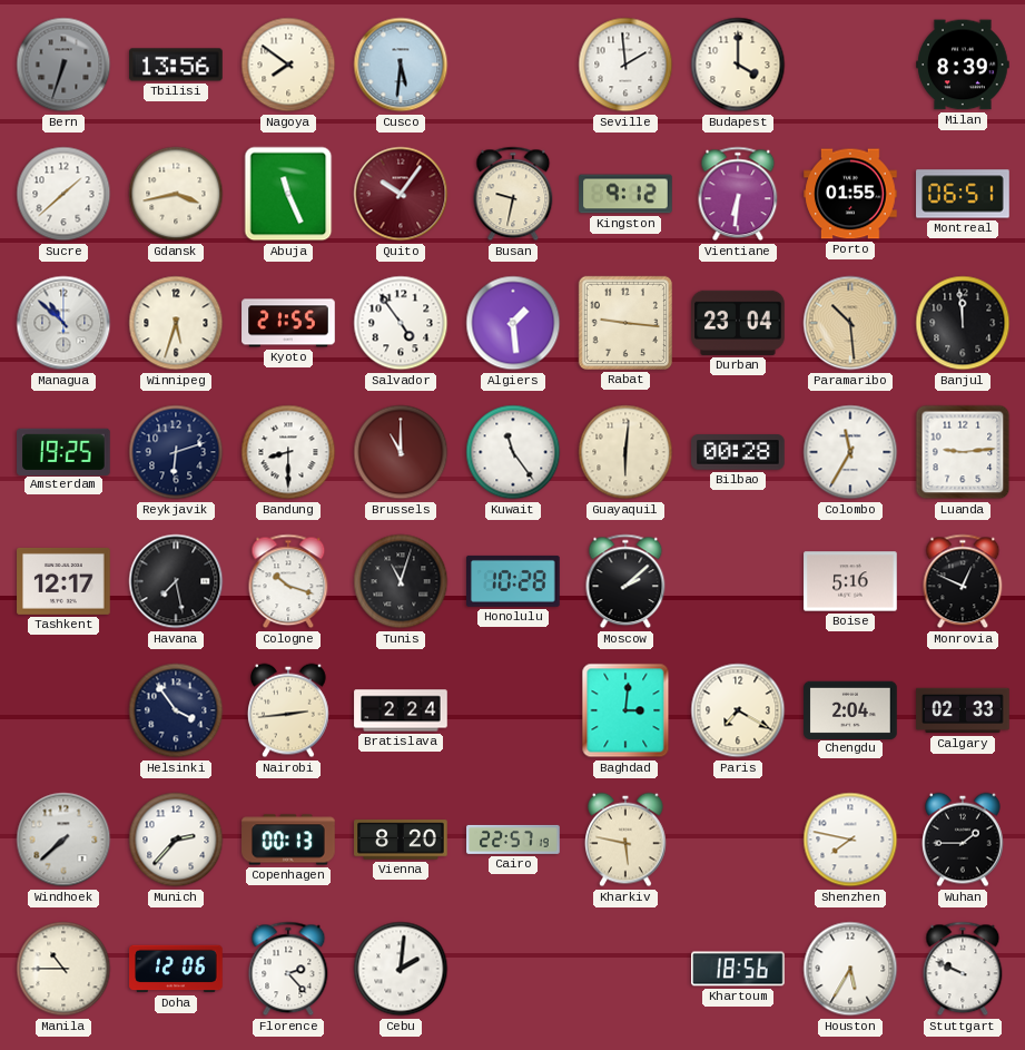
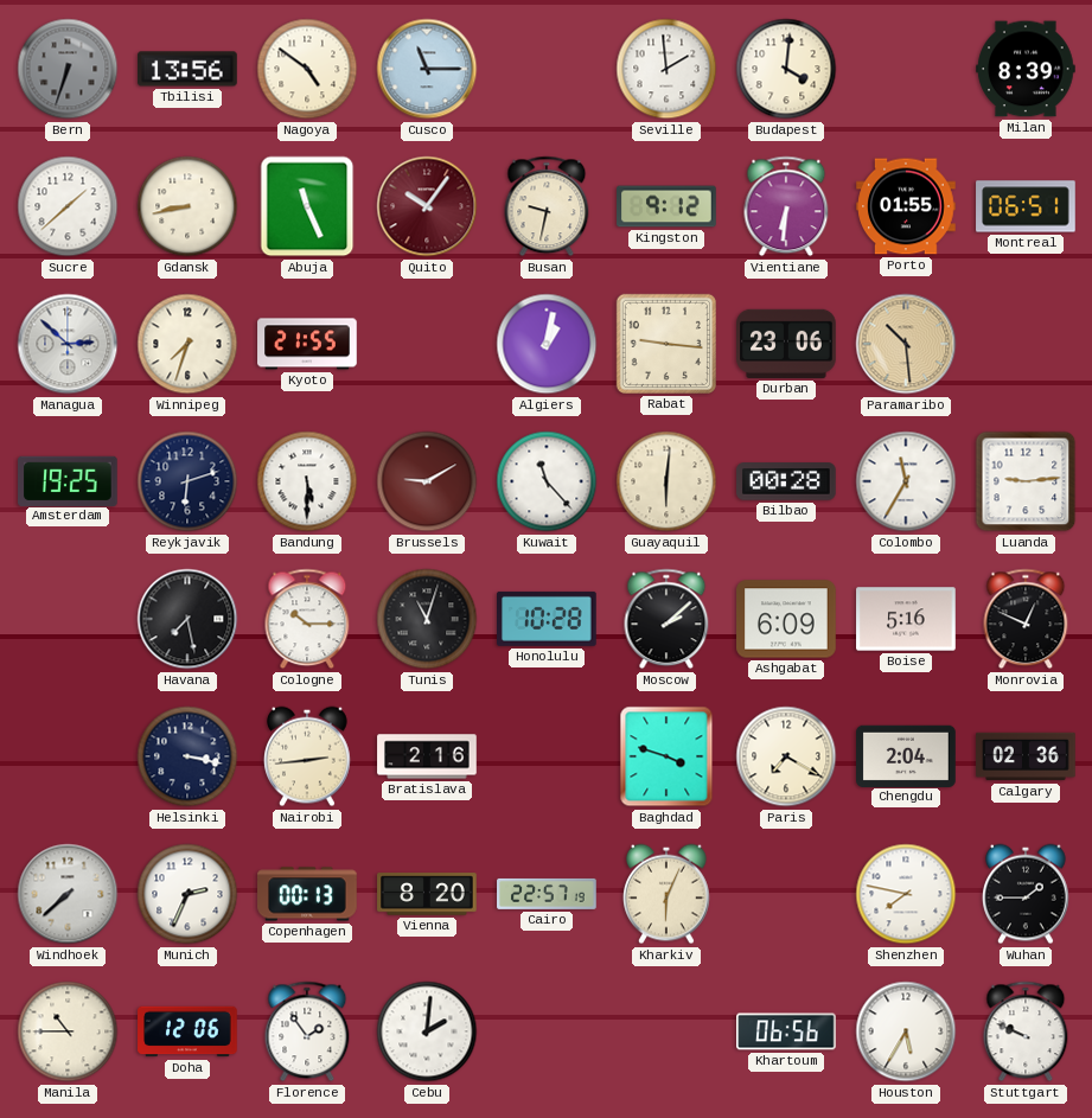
Nagoya: 7:51 -> 4:51
Cusco: 5:31 -> 11:15
Budapest: 4:00 -> 4:01
Gdansk: 3:43 -> 8:43
Managua: 10:52 -> 2:52
Winnipeg: 5:33 -> 7:33
Salvador: 4:54 -> none
Algiers: 1:29 -> 1:02
Durban: 23:04 -> 23:06
Banjul: 11:59 -> none
Bandung: 8:30 -> 5:30
Brussels: 11:00 -> 9:10
Kuwait: 11:24 -> 11:23
Tashkent: 12:17 -> none
Cologne: 10:18 -> 10:15
Ashgabat: none -> 6:09
Helsinki: 3:54 -> 3:17
Bratislava: 2:24 -> 2:16
Baghdad: 3:01 -> 3:48
Calgary: 02:33 -> 02:36
Munich: 2:37 -> 2:34
Kharkiv: 5:47 -> 6:04
Florence: 2:23 -> 1:54
Khartoum: 18:56 -> 06:56
